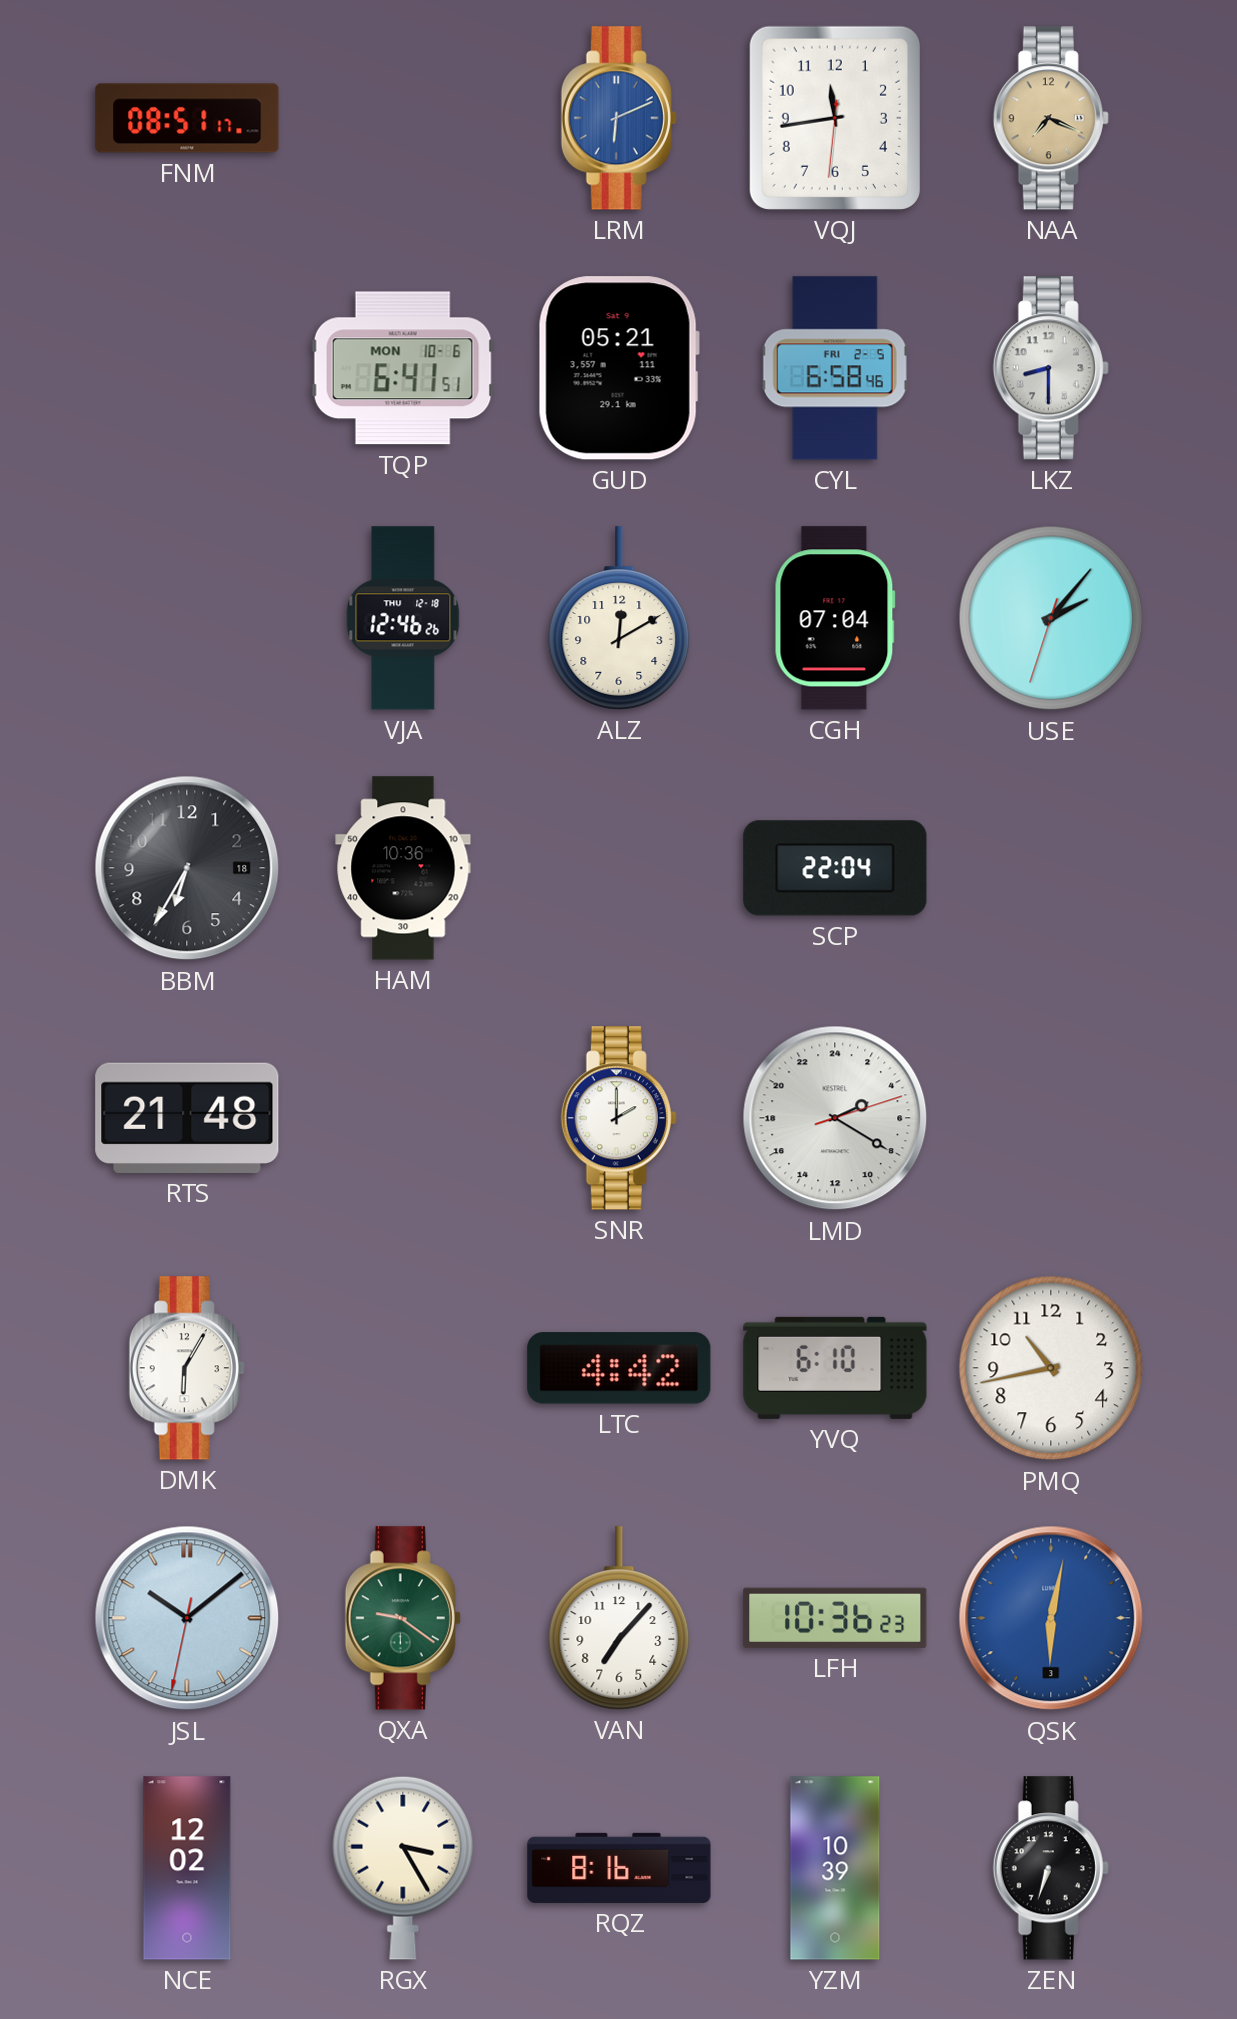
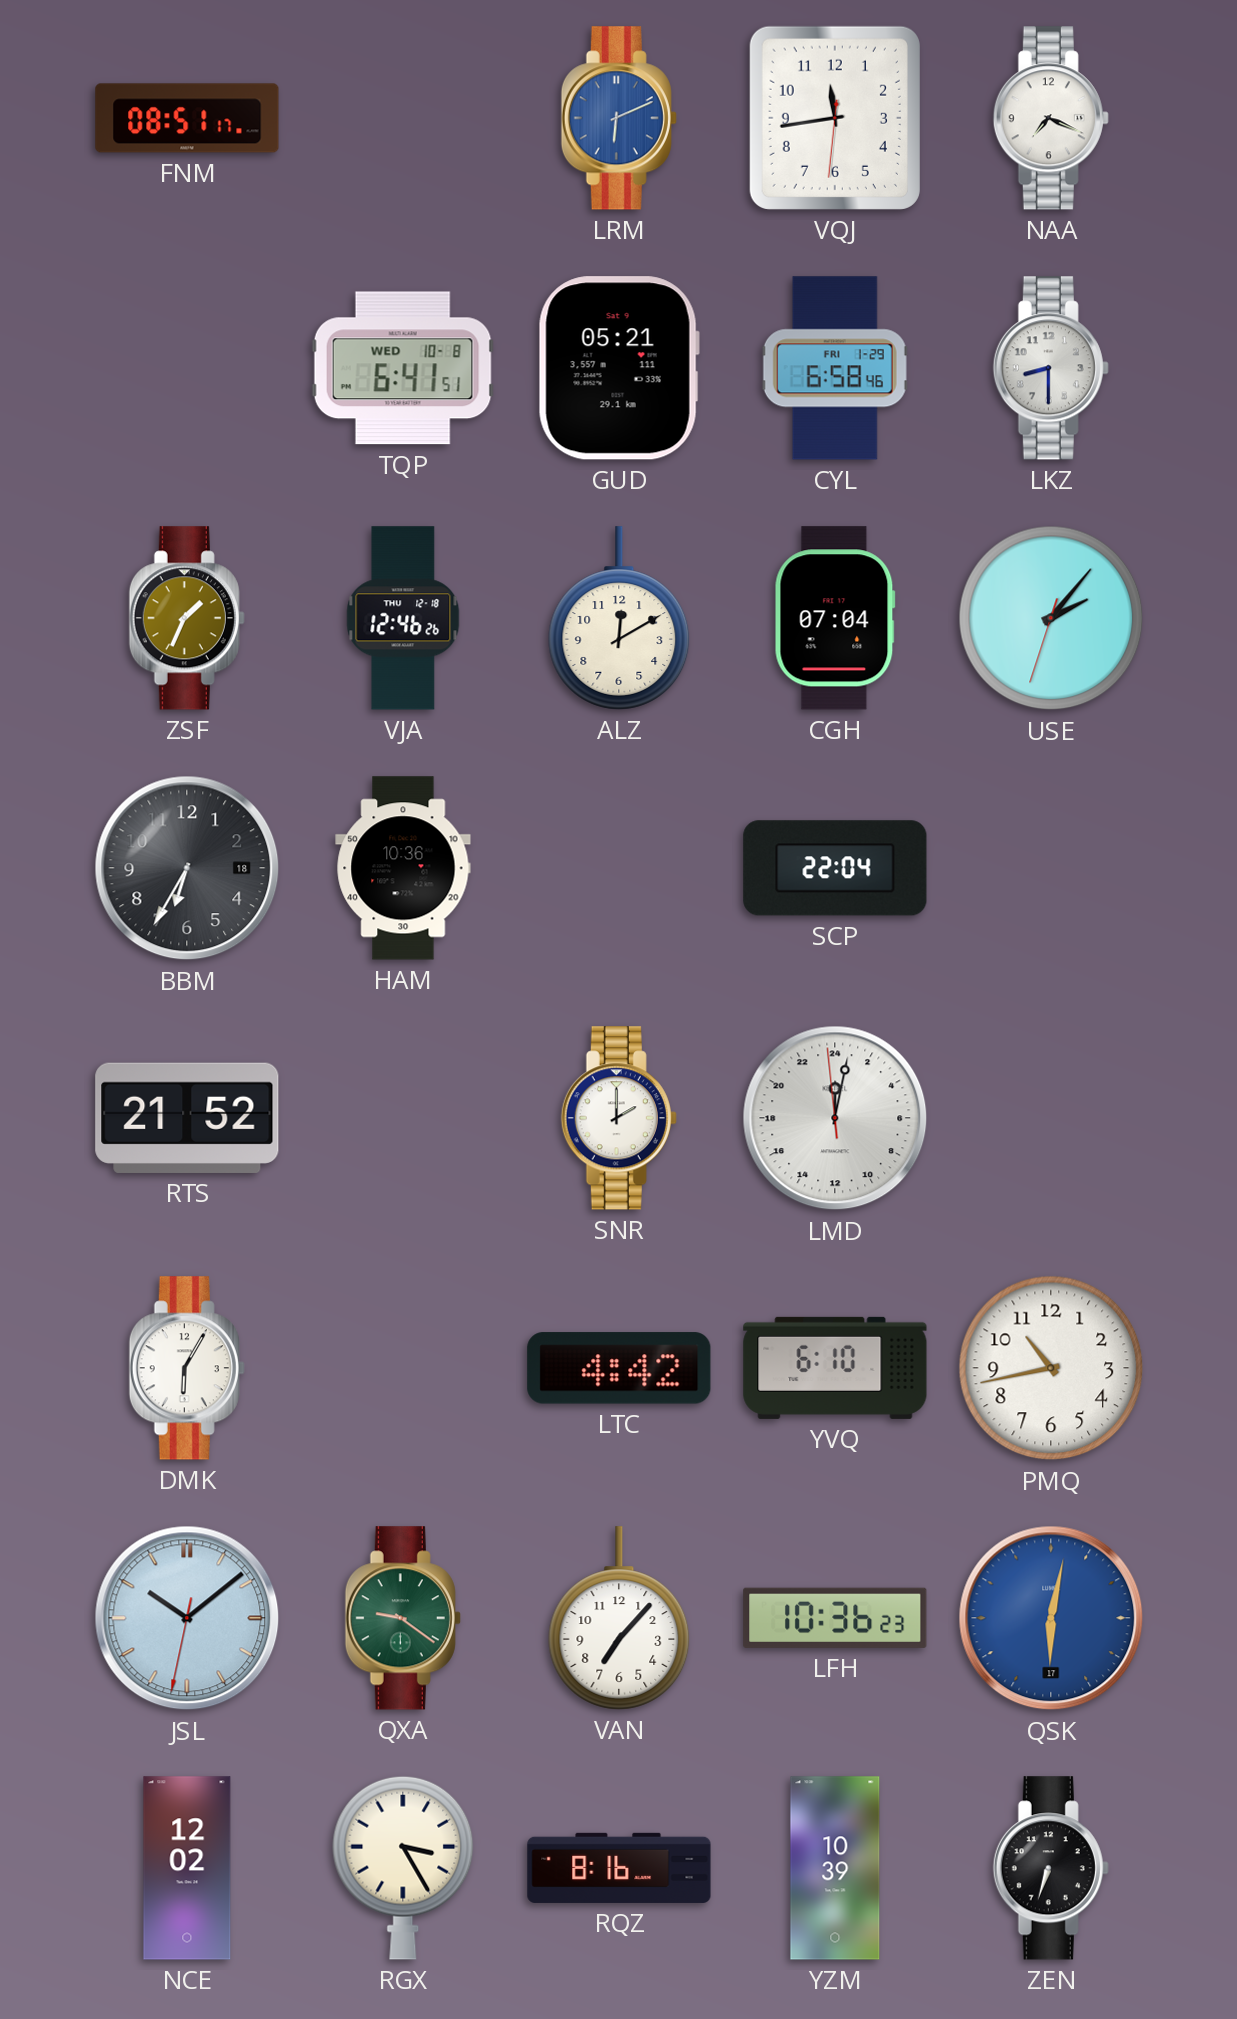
NAA dial: champagne -> white
TQP date: MON 10-6 -> WED 10-8
CYL date: FRI 2-5 -> FRI 1-29
ZSF: none -> 1:34
RTS: 21:48 -> 21:52
LMD: 4:20 -> 0:01
QSK date: 3 -> 17
